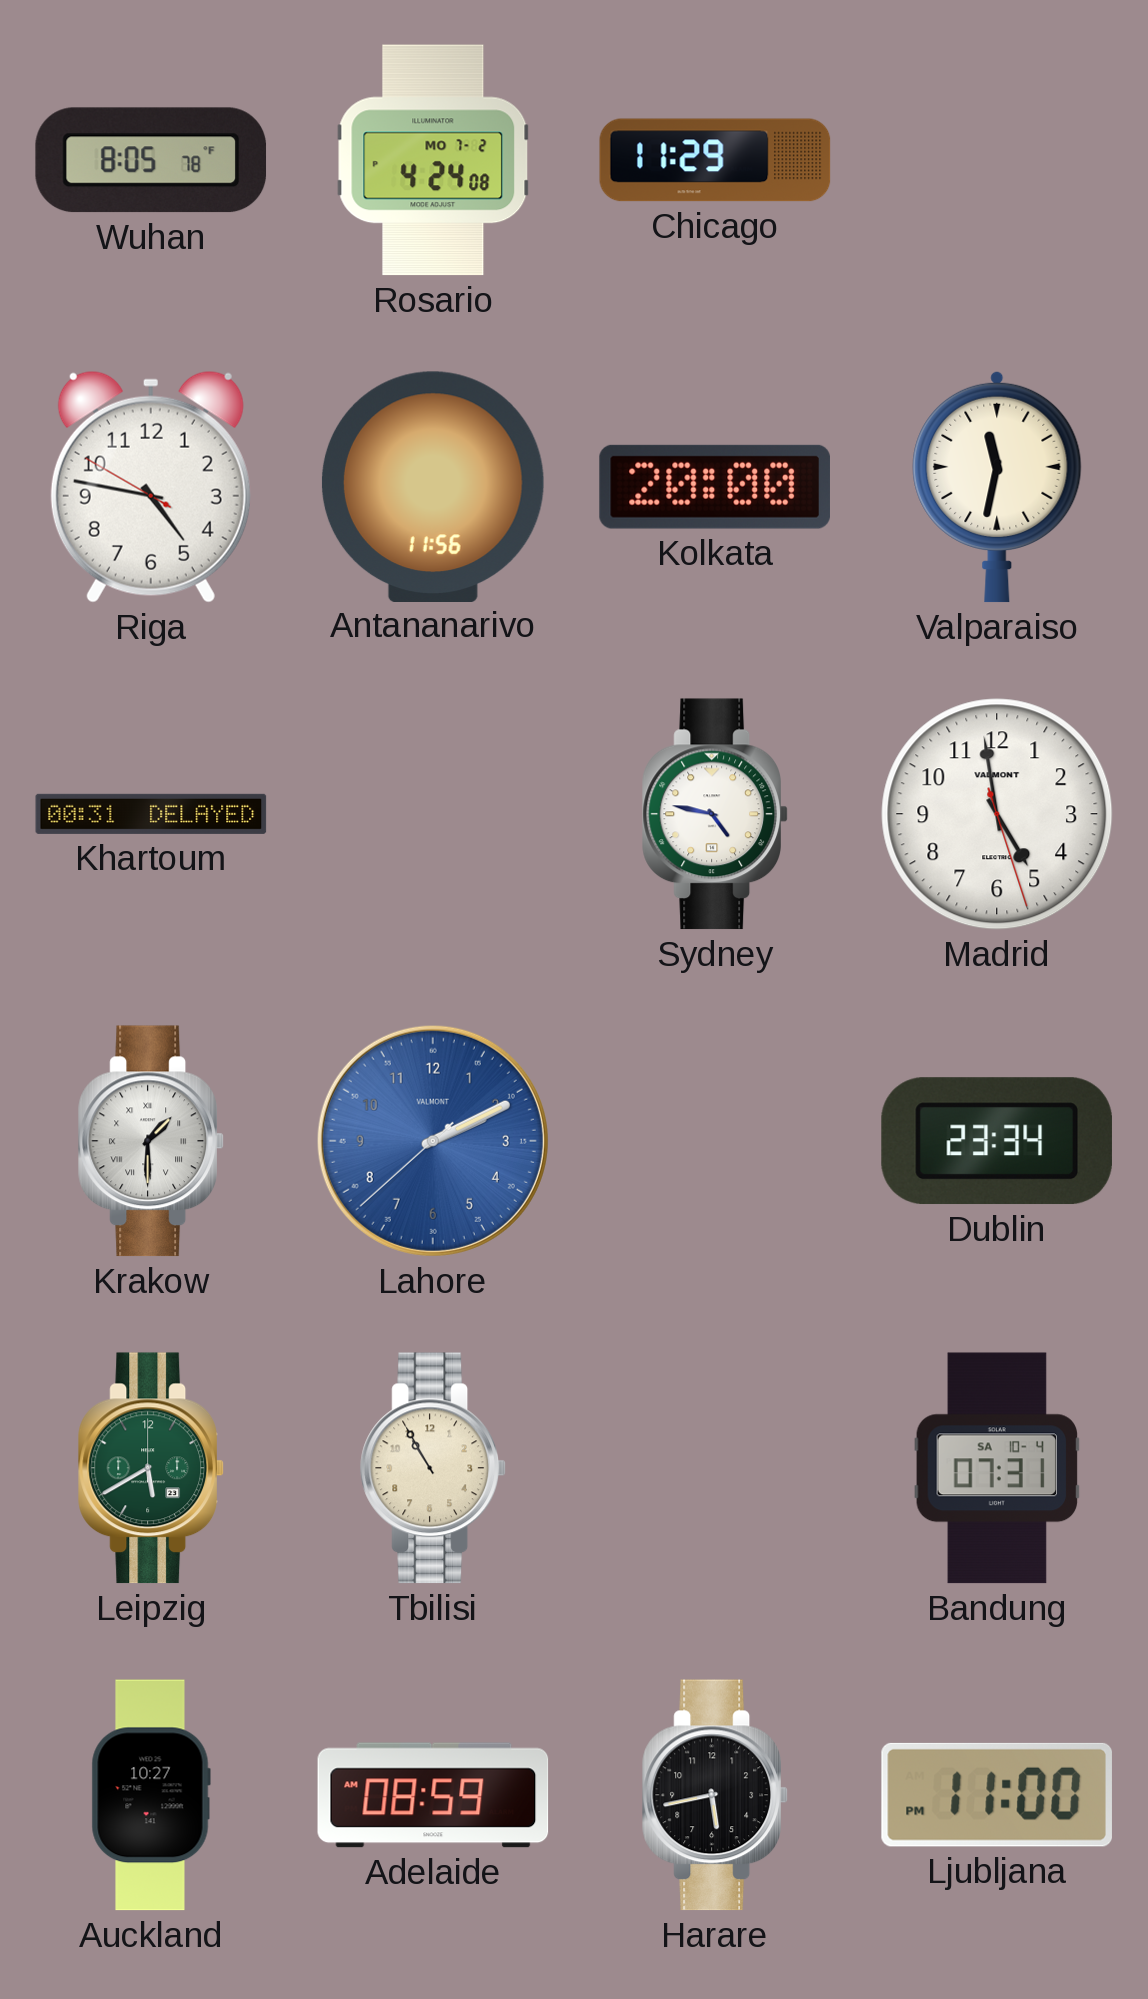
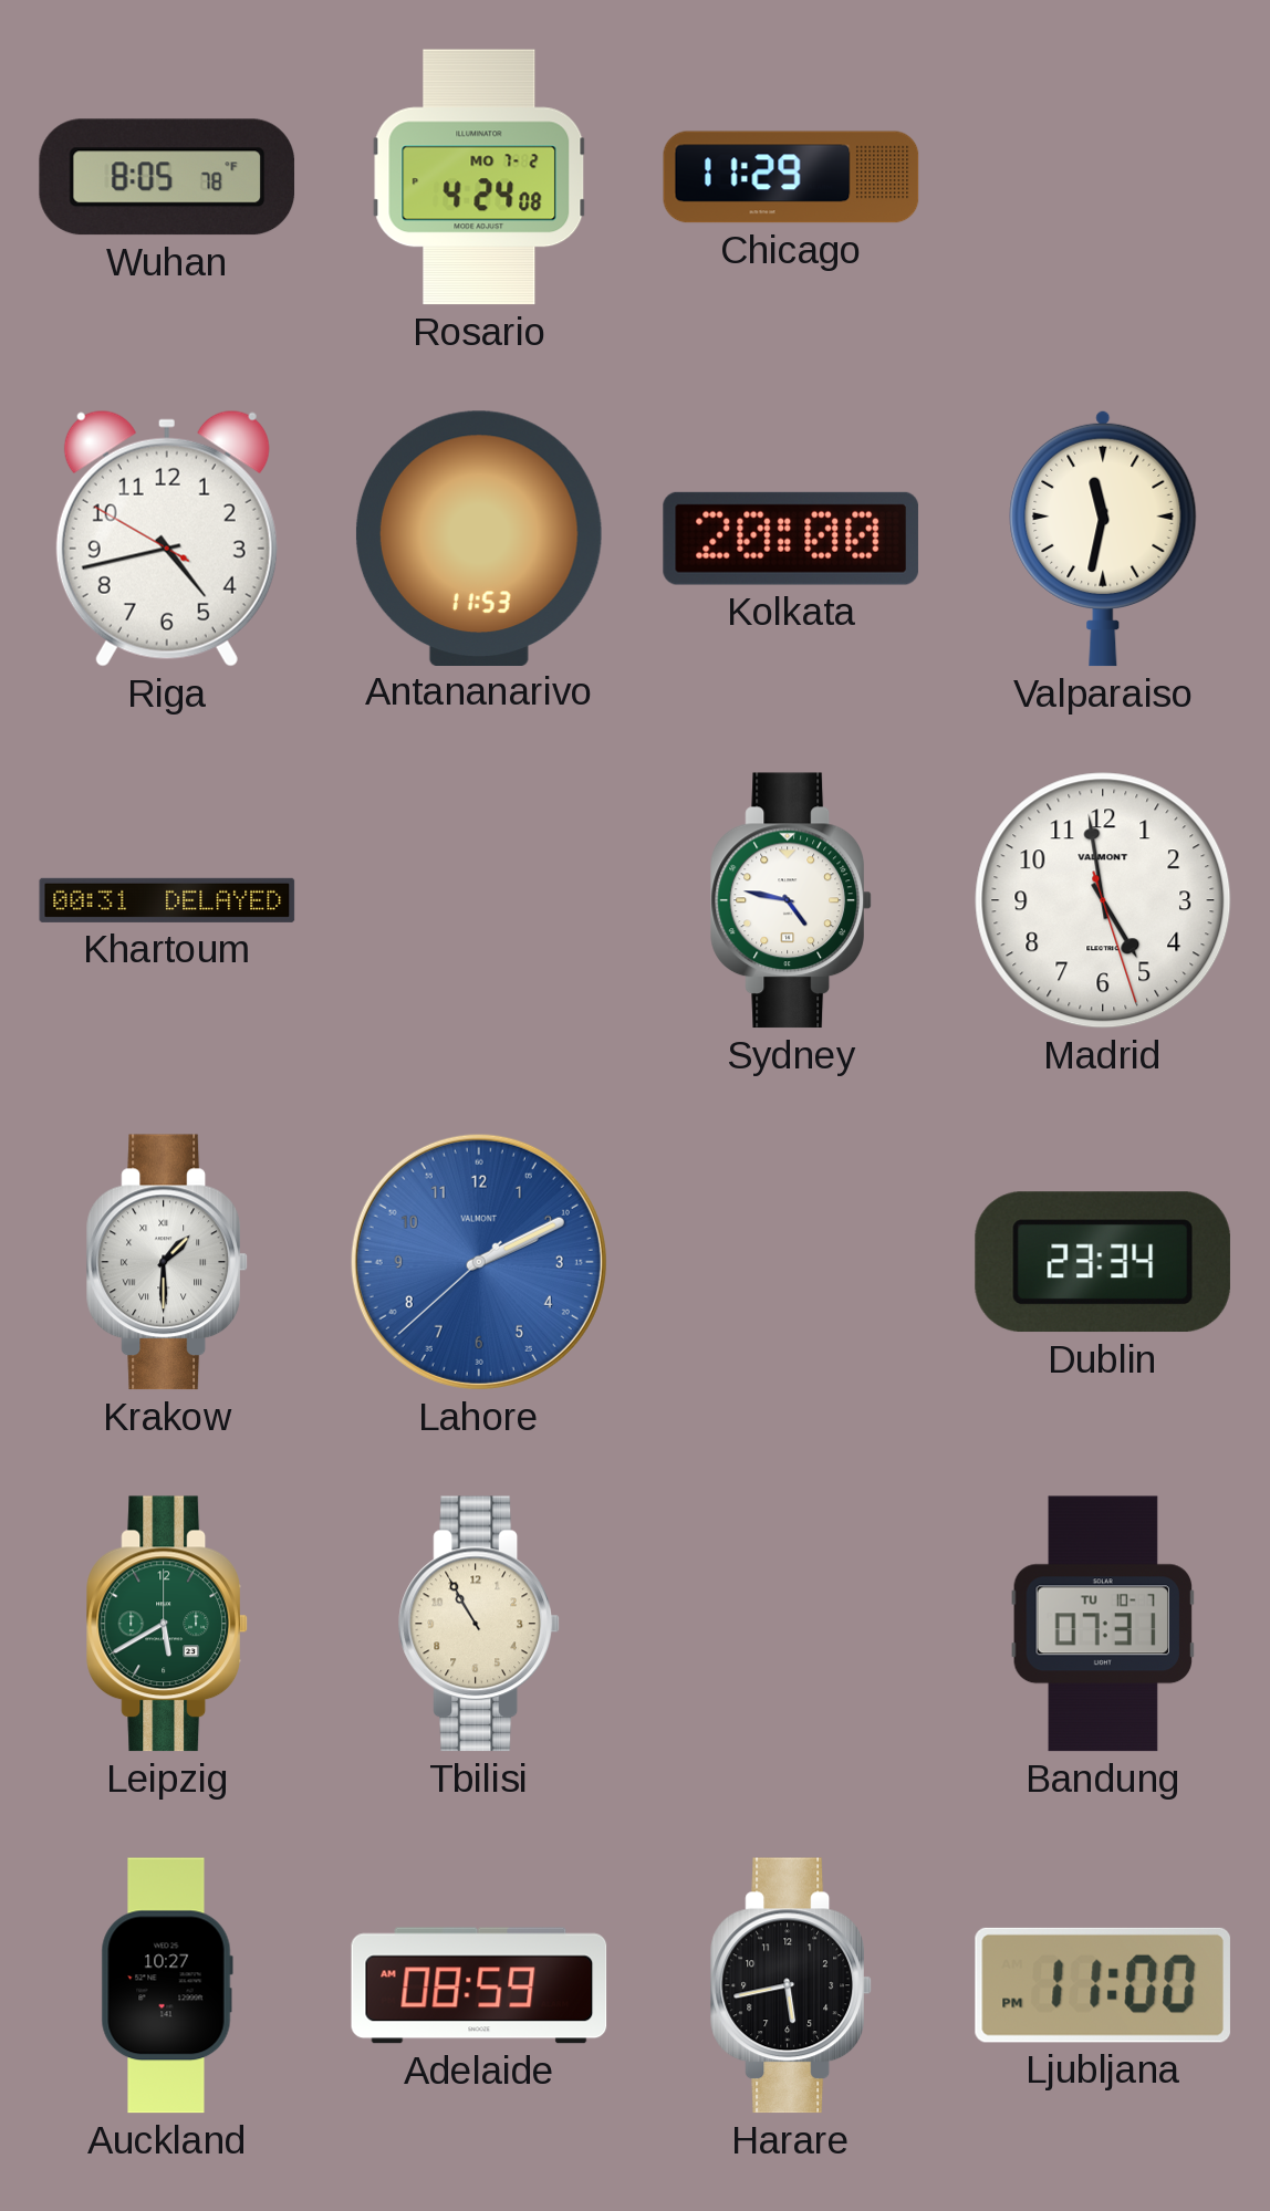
Riga: 4:46 -> 4:42
Antananarivo: 11:56 -> 11:53
Bandung date: SA 10-4 -> TU 10-7
